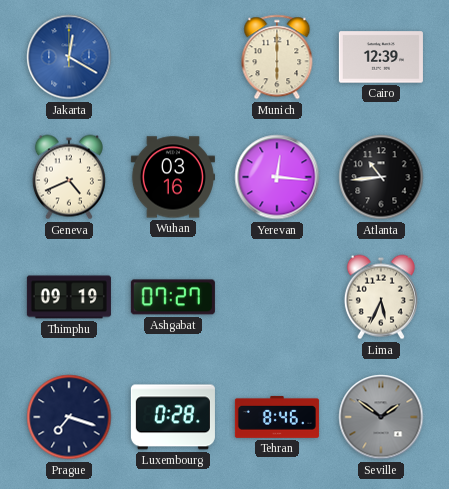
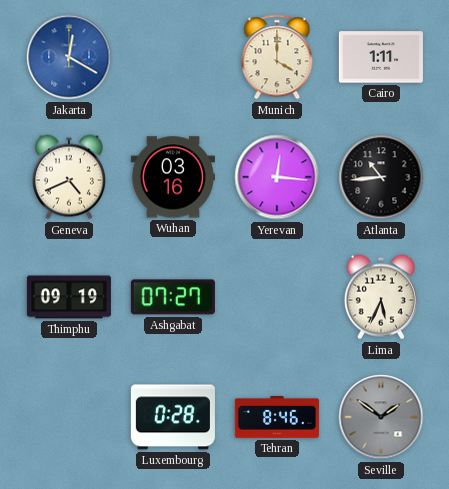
Munich: 6:00 -> 4:00
Cairo: 12:39 -> 1:11
Prague: 7:18 -> none
